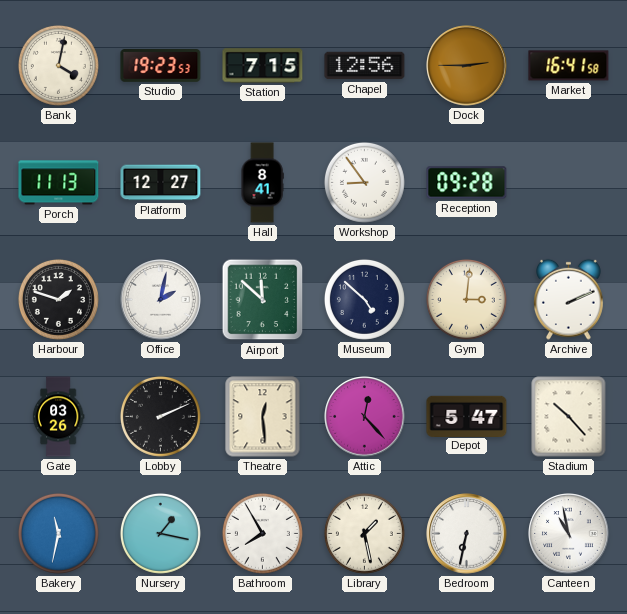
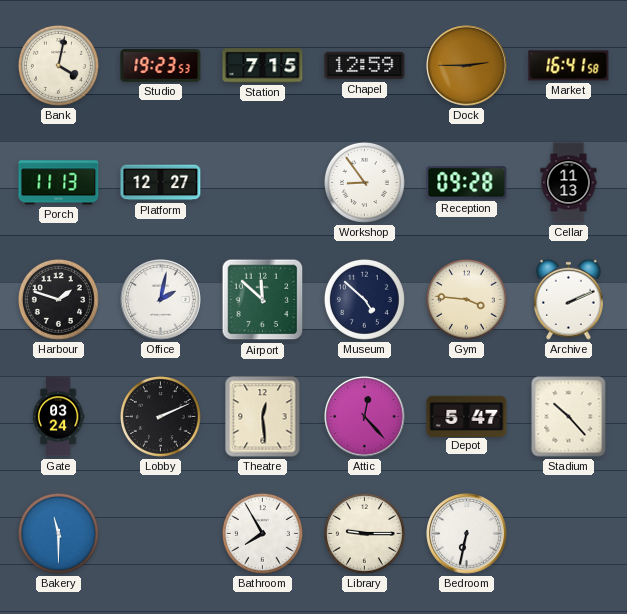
Chapel: 12:56 -> 12:59
Hall: 8:41 -> none
Cellar: none -> 11:13
Gym: 3:01 -> 3:46
Gate: 03:26 -> 03:24
Bakery: 11:32 -> 11:30
Nursery: 1:17 -> none
Library: 1:28 -> 9:15
Canteen: 10:58 -> none
